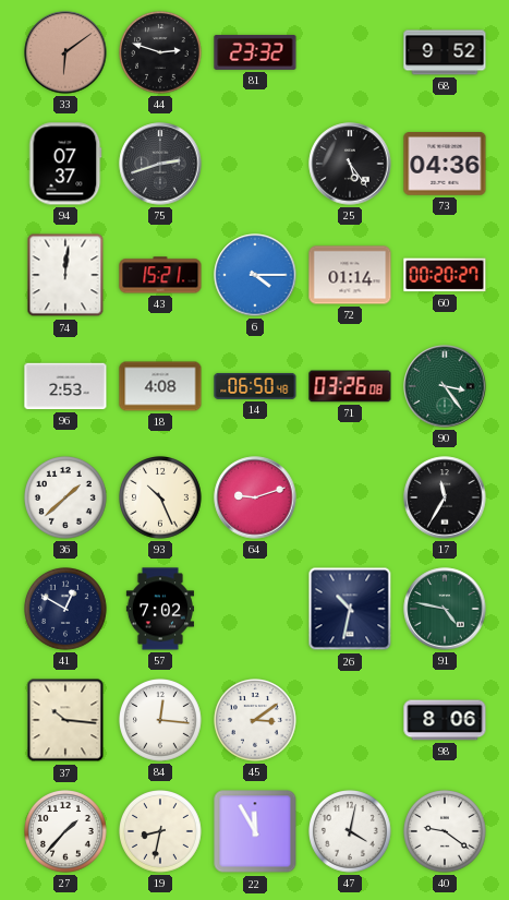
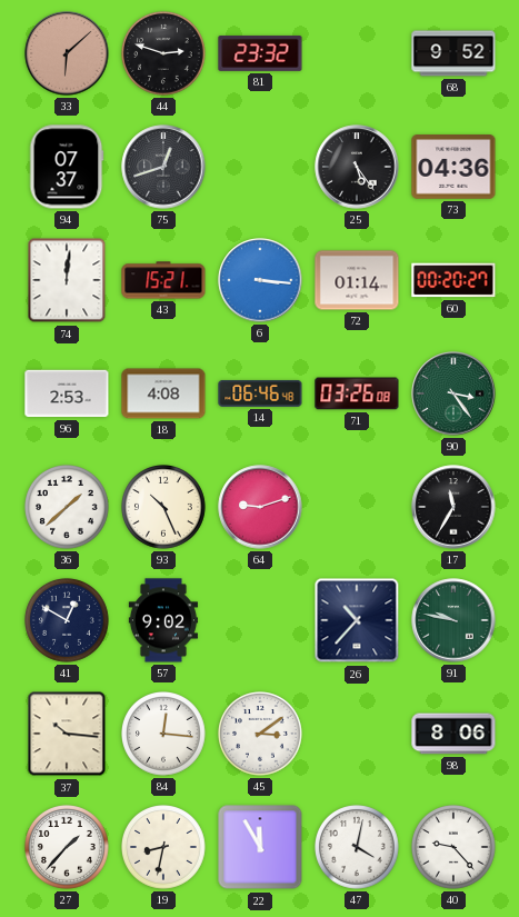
33: 6:09 -> 6:08
75: 2:42 -> 12:42
6: 4:15 -> 3:16
14: 06:50 -> 06:46
57: 7:02 -> 9:02
26: 10:32 -> 10:37
91: 4:47 -> 9:47
40: 9:21 -> 9:23
